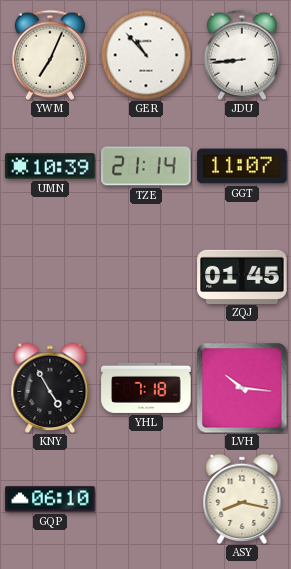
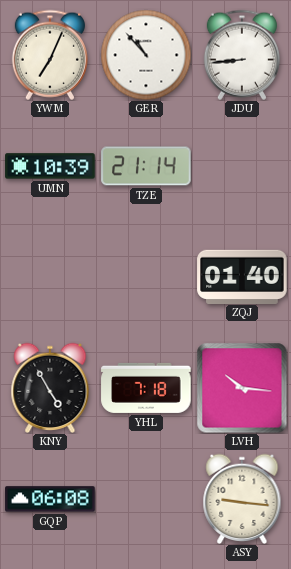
GGT: 11:07 -> none
ZQJ: 01:45 -> 01:40
GQP: 06:10 -> 06:08
ASY: 8:17 -> 9:16
